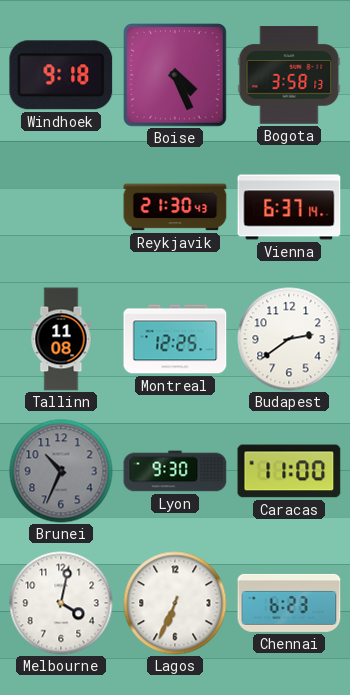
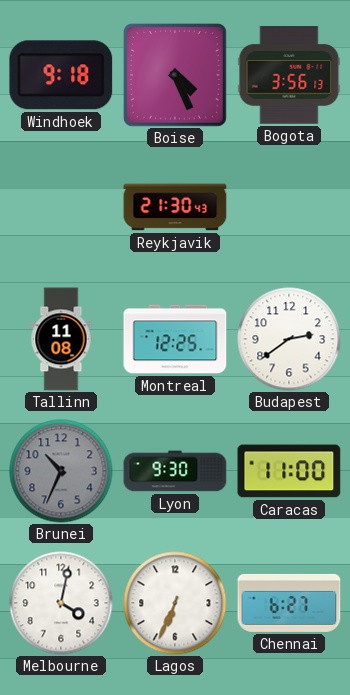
Bogota: 3:58 -> 3:56
Vienna: 6:37 -> none
Chennai: 6:23 -> 6:27
